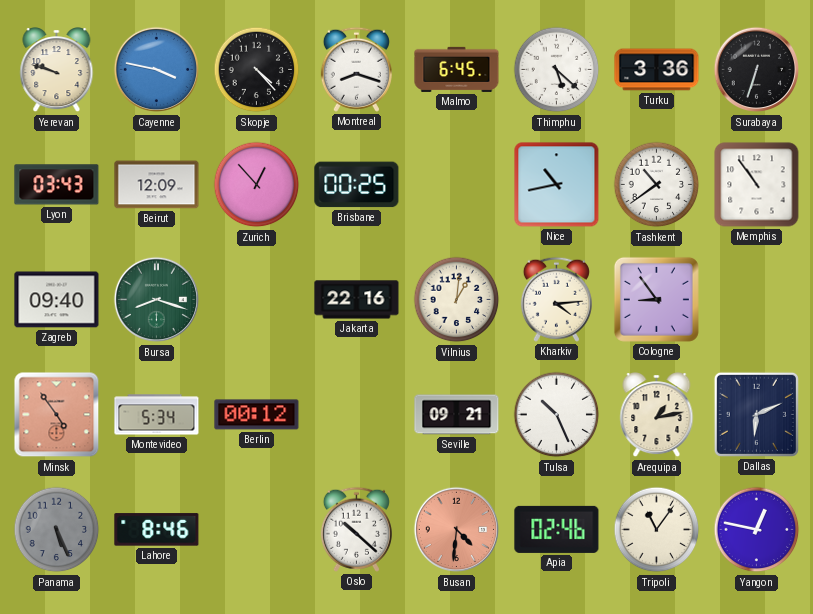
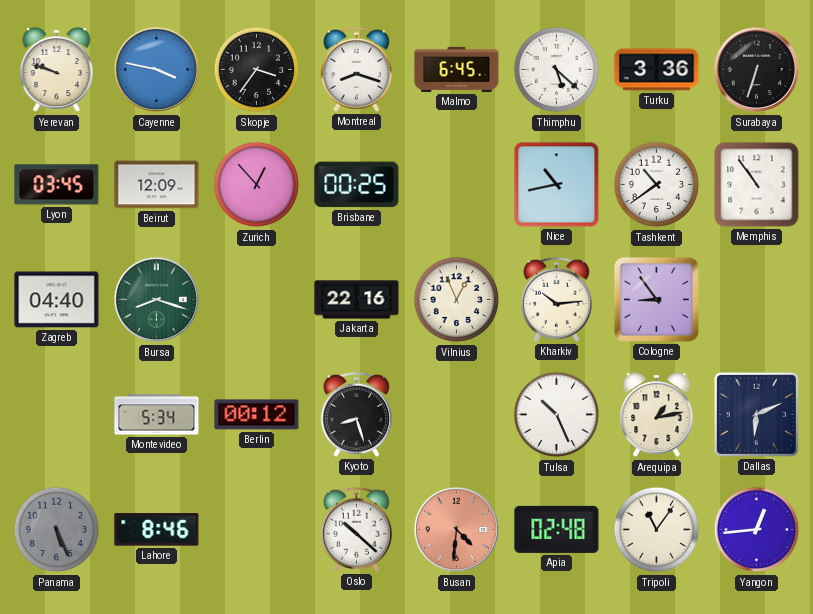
Skopje: 4:23 -> 3:36
Lyon: 03:43 -> 03:45
Zagreb: 09:40 -> 04:40
Vilnius: 1:01 -> 12:56
Kharkiv: 4:14 -> 10:14
Minsk: 4:54 -> none
Kyoto: none -> 8:27
Seville: 09:21 -> none
Apia: 02:46 -> 02:48
Yangon: 12:47 -> 12:44
